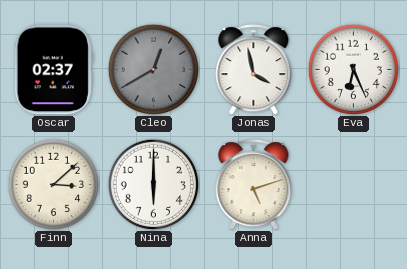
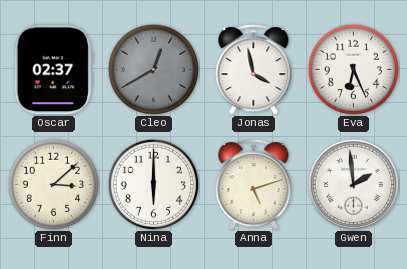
Gwen: none -> 1:59
